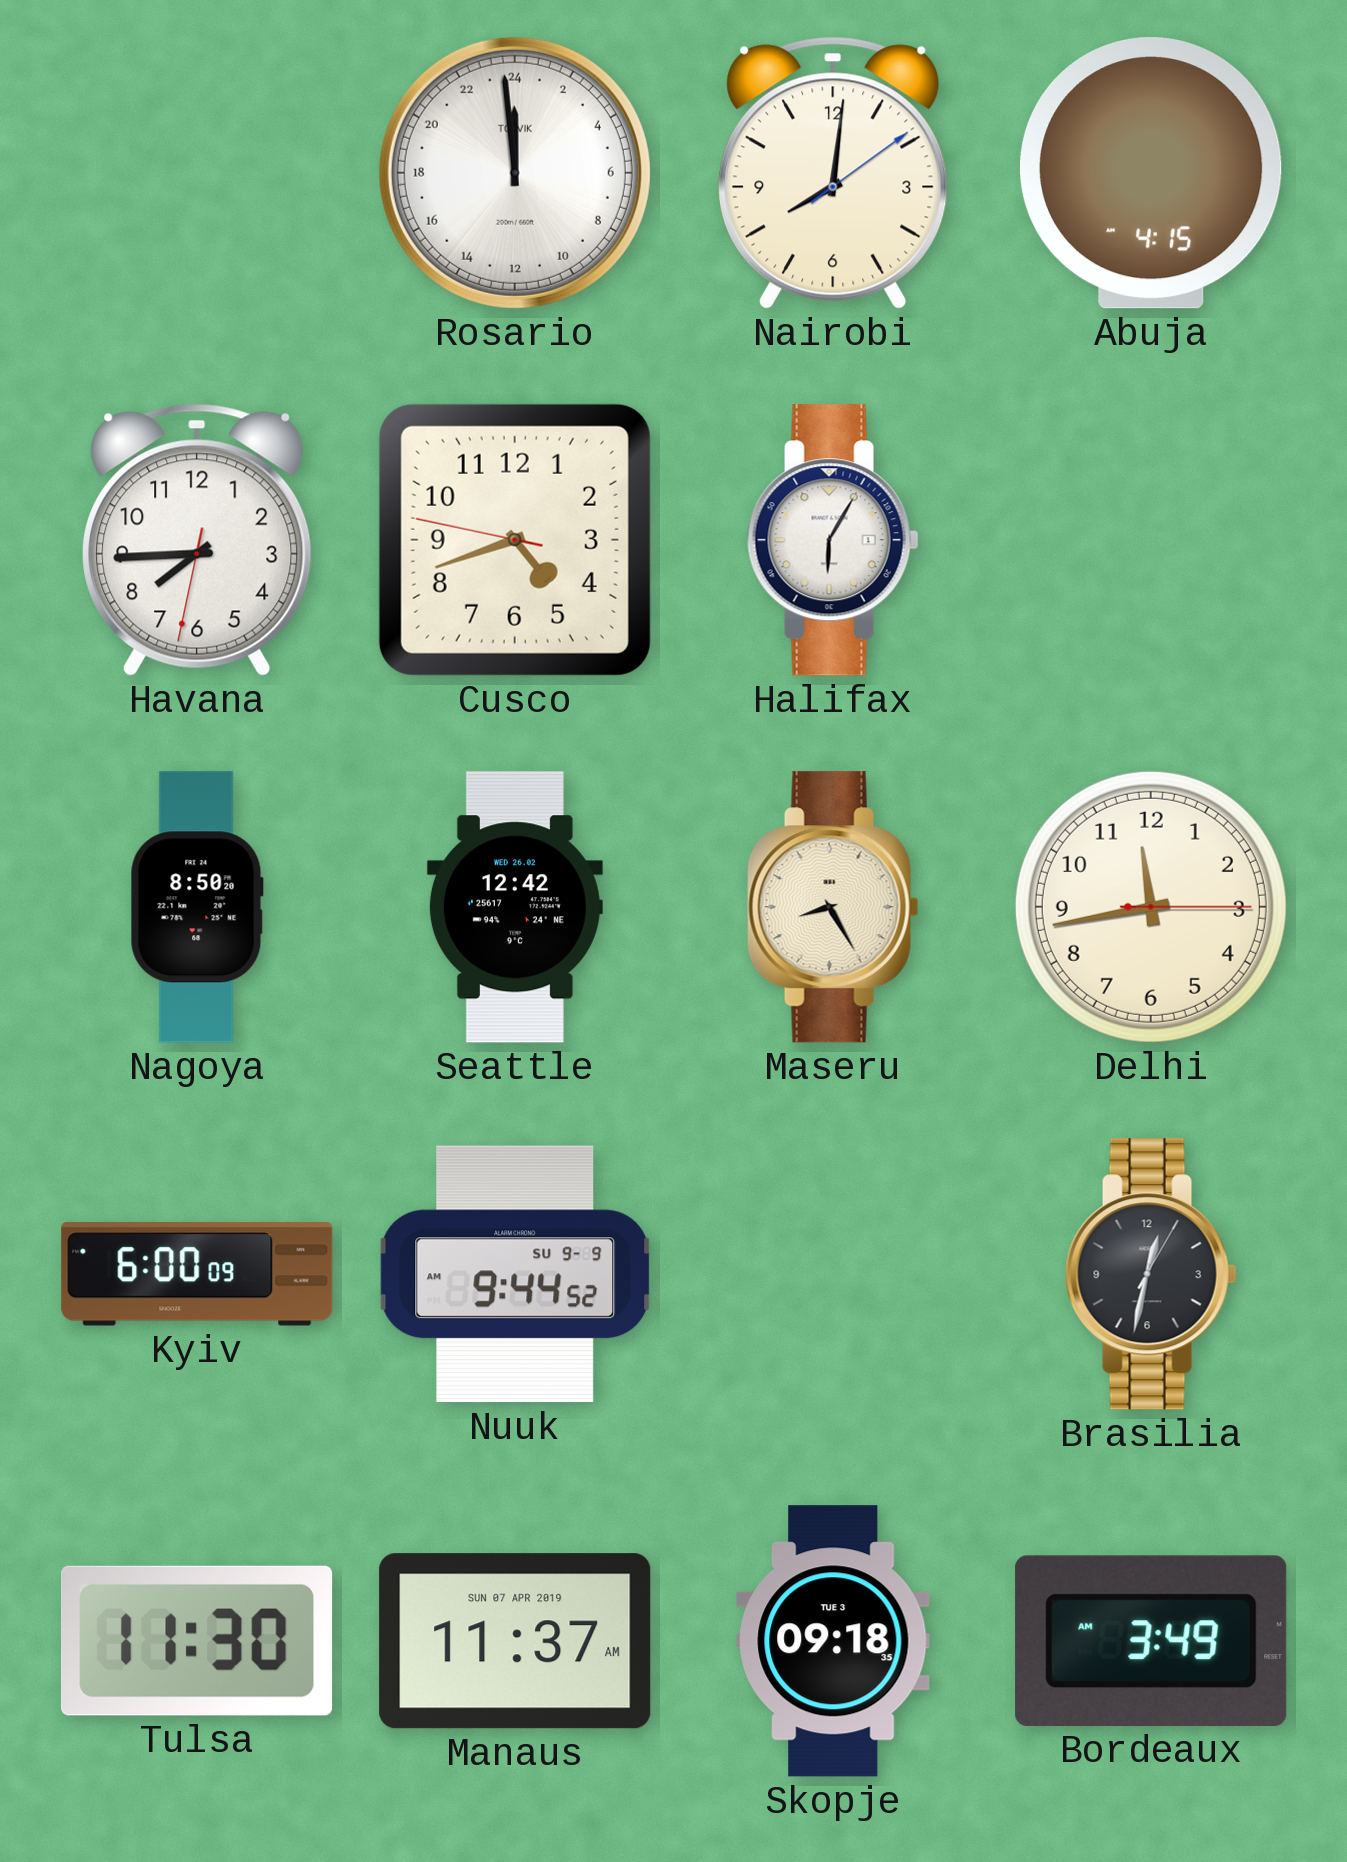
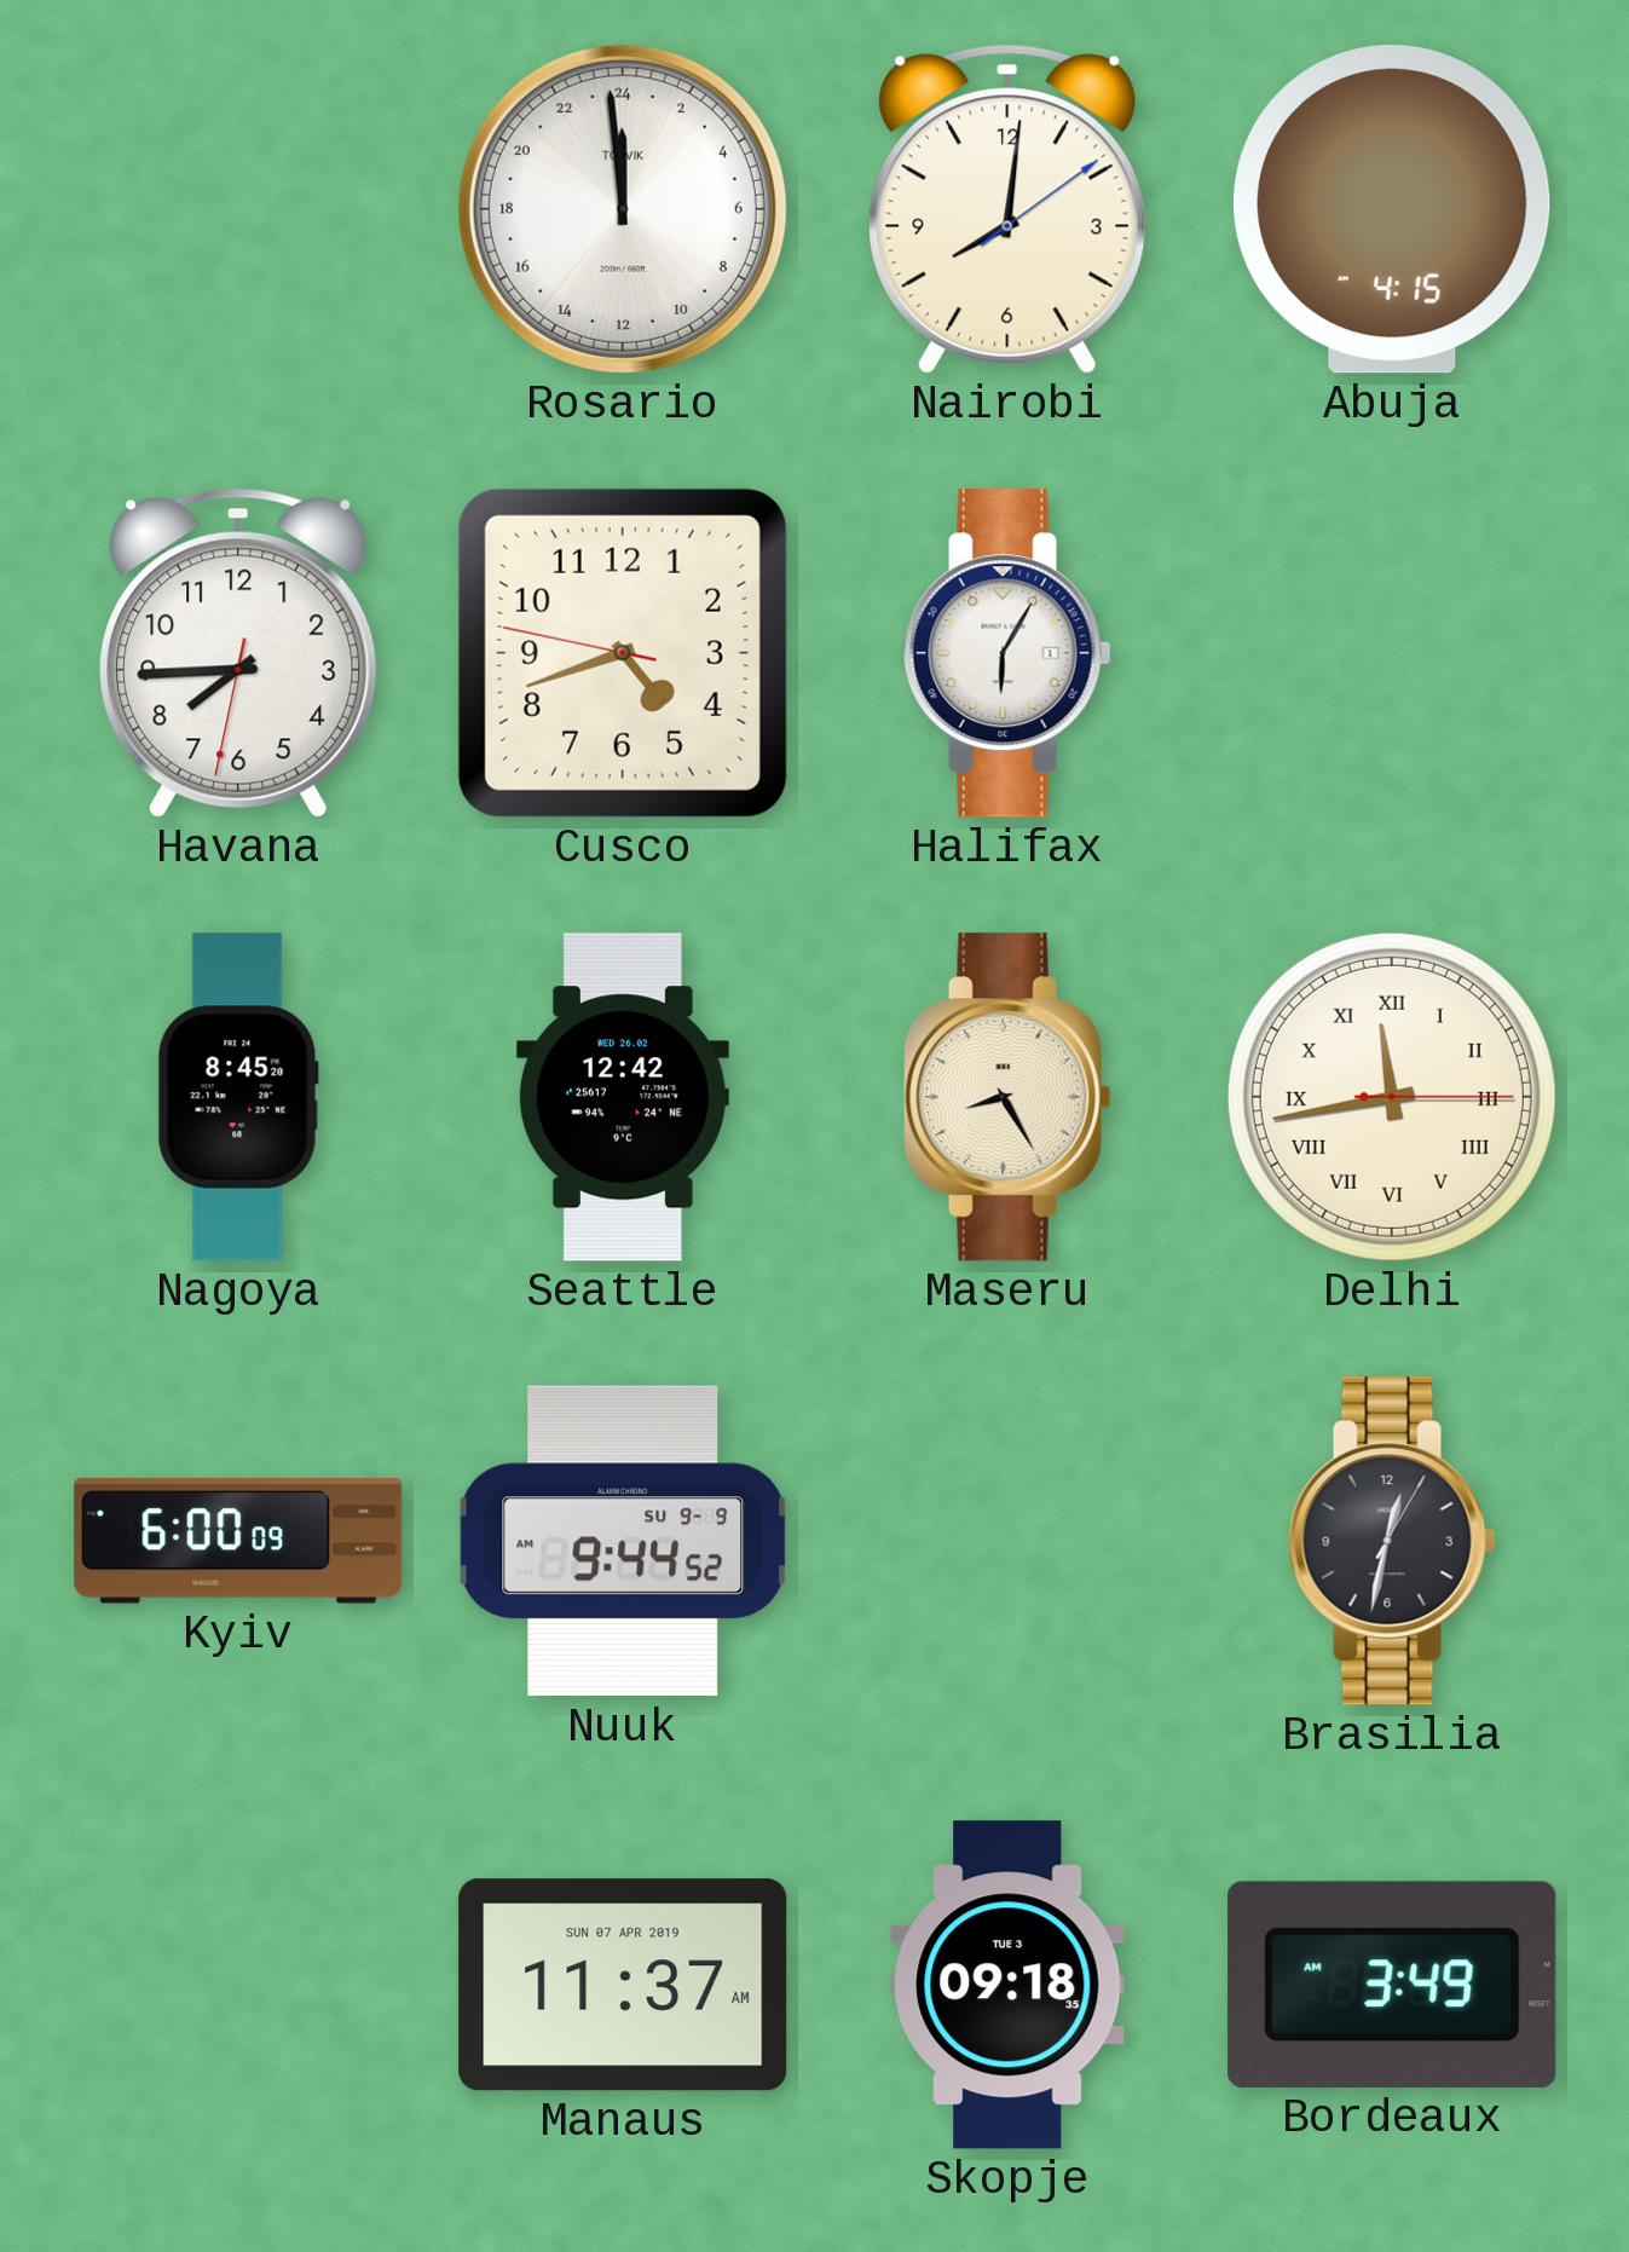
Nagoya: 8:50 -> 8:45
Delhi numerals: Arabic -> Roman
Tulsa: 11:30 -> none
